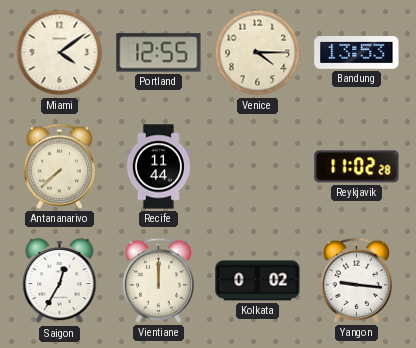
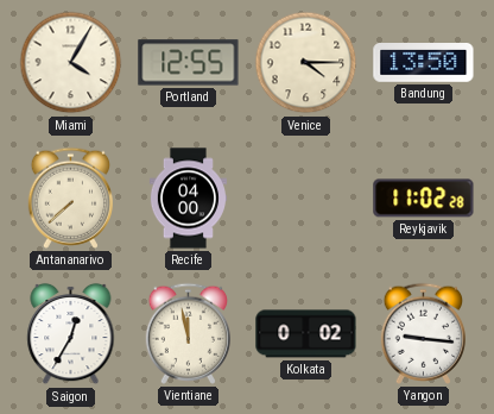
Miami: 4:09 -> 4:05
Bandung: 13:53 -> 13:50
Recife: 11:44 -> 04:00
Vientiane: 12:00 -> 11:58
